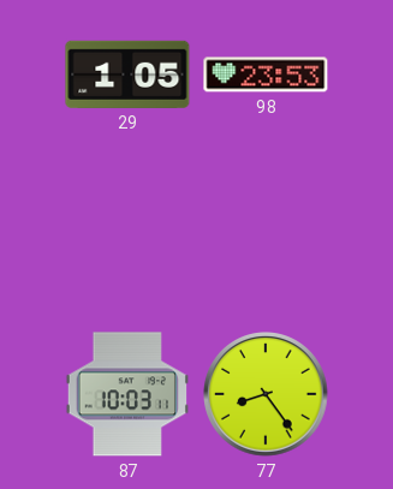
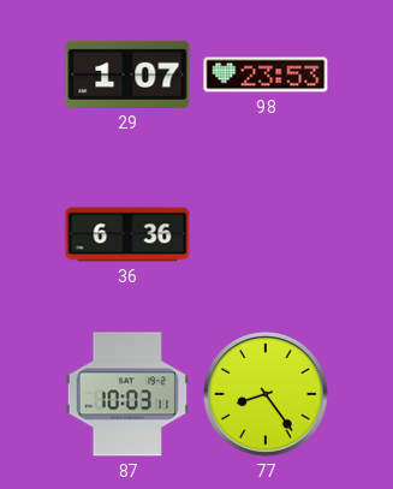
29: 1:05 -> 1:07
36: none -> 6:36
